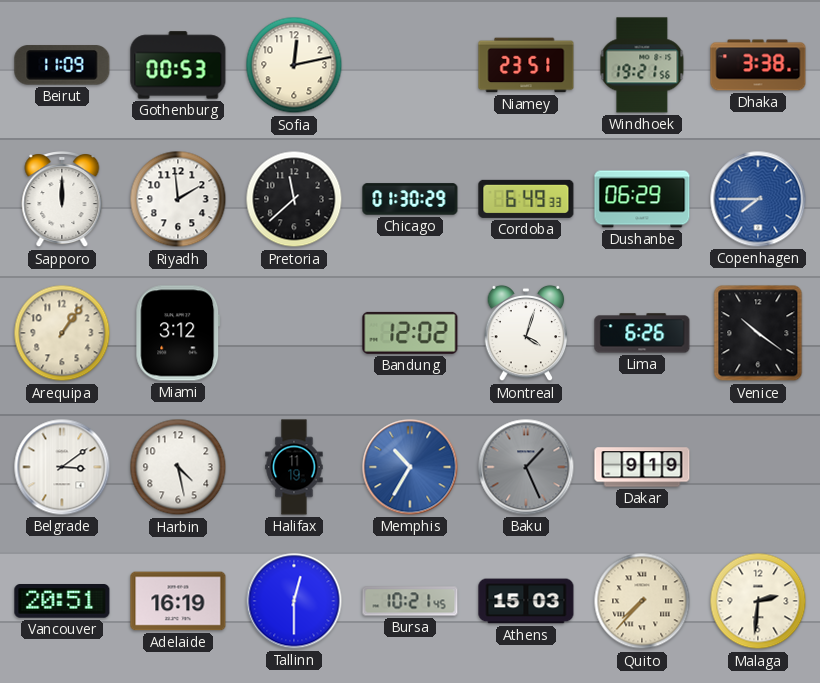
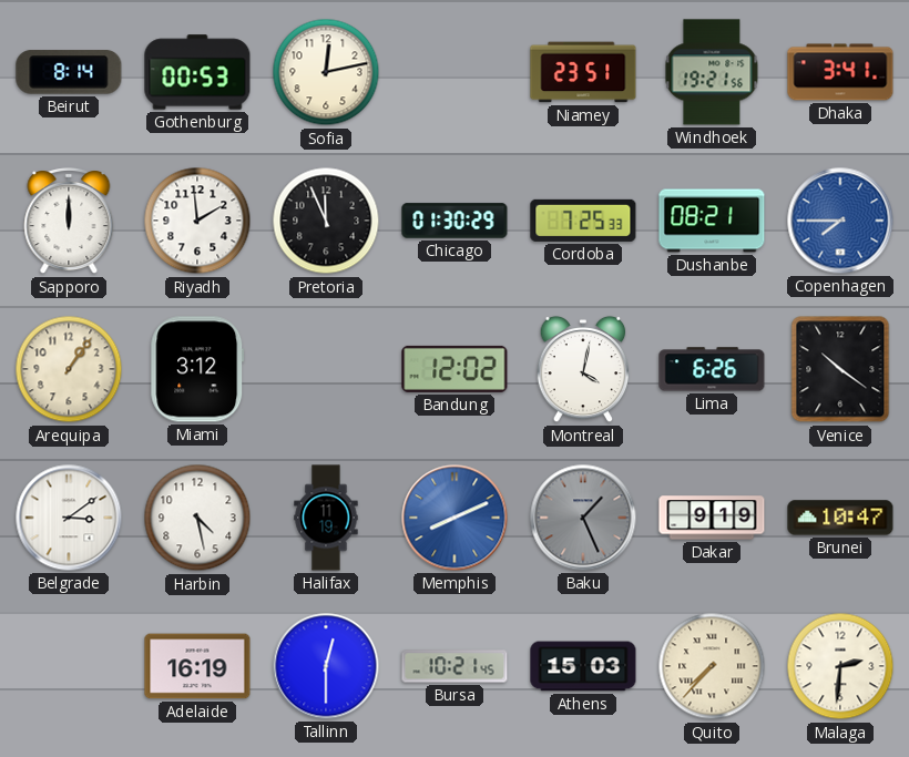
Beirut: 11:09 -> 8:14
Dhaka: 3:38 -> 3:41
Pretoria: 11:38 -> 11:56
Cordoba: 6:49 -> 7:25
Dushanbe: 06:29 -> 08:21
Montreal: 4:03 -> 4:02
Memphis: 10:35 -> 8:11
Brunei: none -> 10:47
Vancouver: 20:51 -> none
